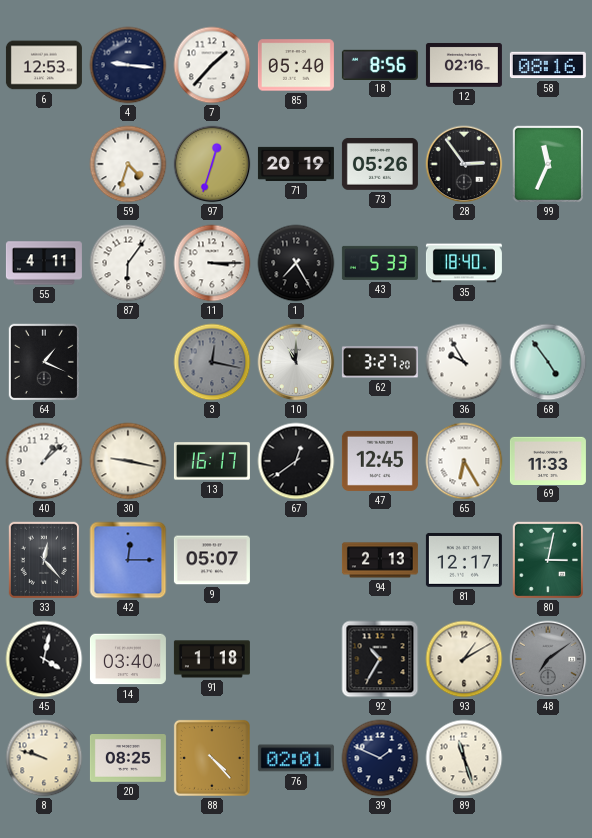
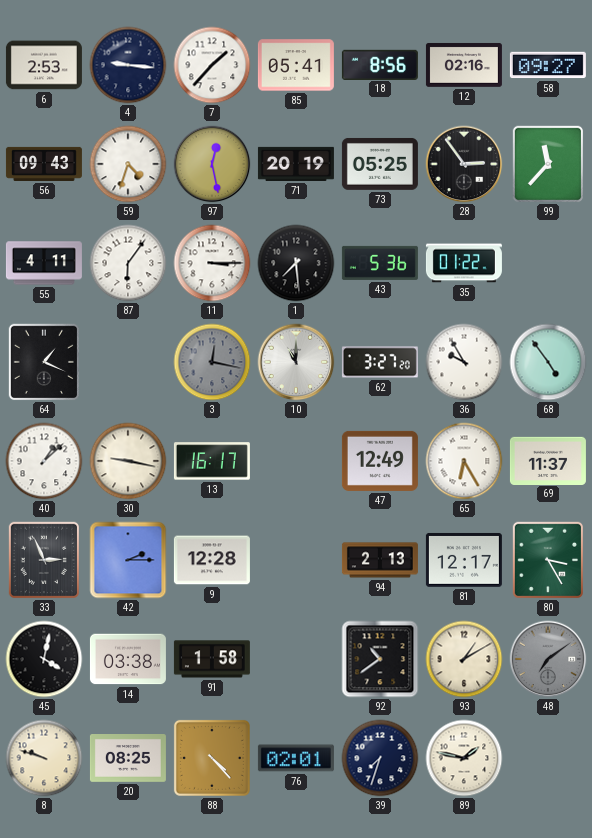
6: 12:53 -> 2:53
85: 05:40 -> 05:41
58: 08:16 -> 09:27
56: none -> 09:43
97: 12:33 -> 12:28
73: 05:26 -> 05:25
99: 11:34 -> 11:37
1: 7:25 -> 7:29
43: 5:33 -> 5:36
35: 18:40 -> 01:22
67: 12:39 -> none
47: 12:45 -> 12:49
69: 11:33 -> 11:37
33: 12:23 -> 2:56
42: 12:15 -> 2:15
9: 05:07 -> 12:28
80: 3:02 -> 3:25
14: 03:40 -> 03:38
91: 1:18 -> 1:58
92: 10:35 -> 10:39
39: 1:49 -> 7:33
89: 11:27 -> 1:47
